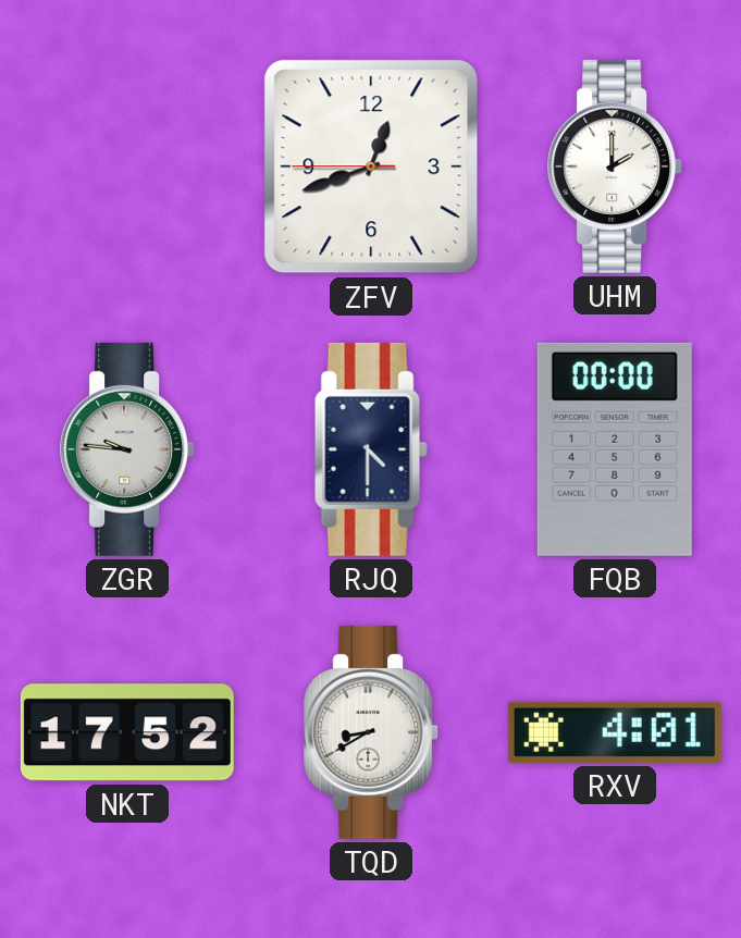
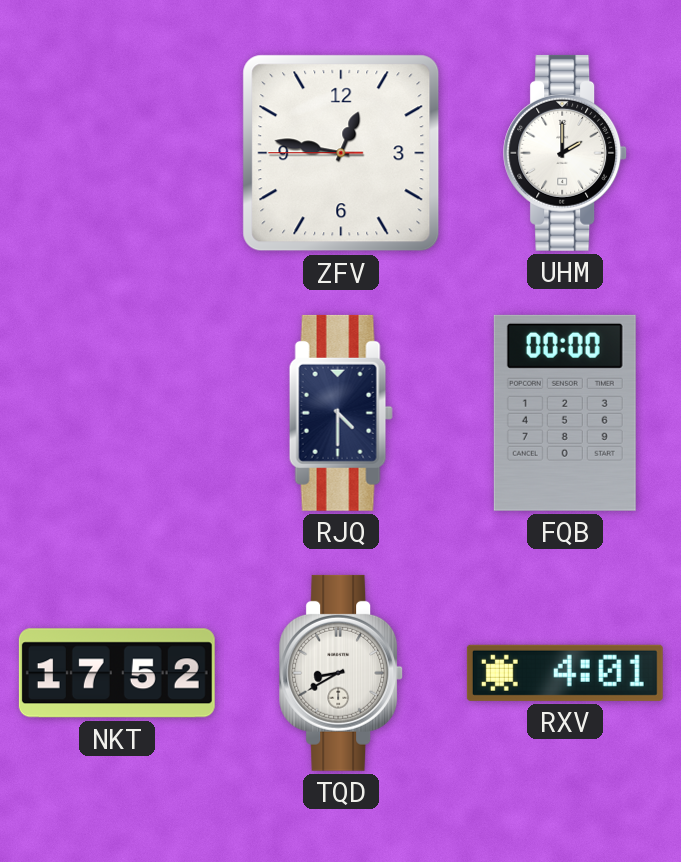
ZFV: 12:41 -> 12:46
ZGR: 9:46 -> none
